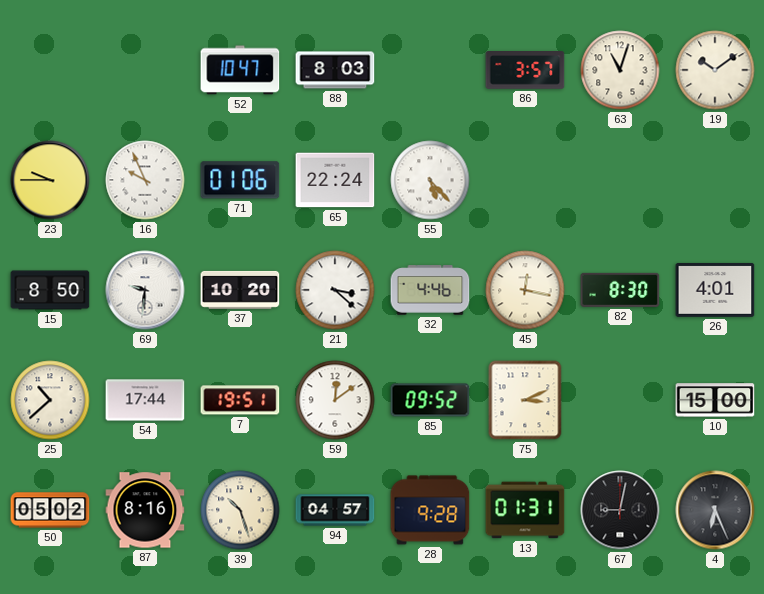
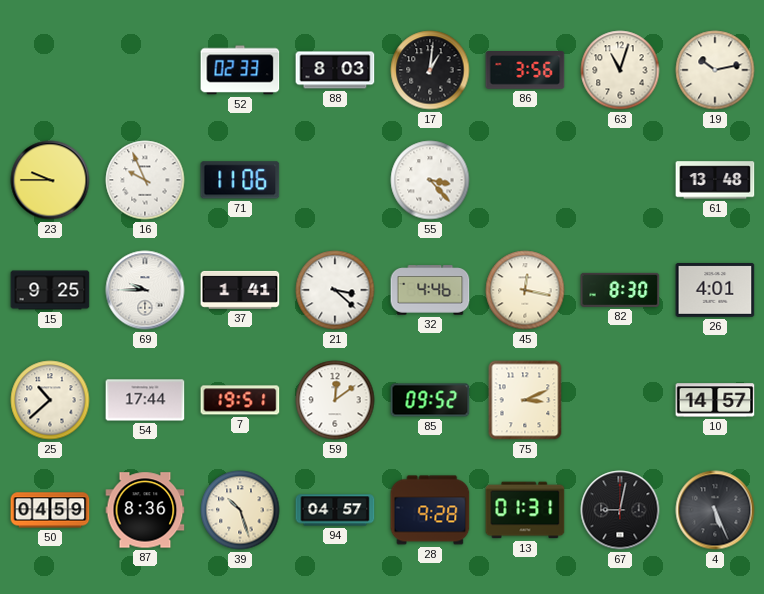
52: 10:47 -> 02:33
17: none -> 1:01
86: 3:57 -> 3:56
19: 10:09 -> 10:13
71: 01:06 -> 11:06
65: 22:24 -> none
55: 5:23 -> 3:23
61: none -> 13:48
15: 8:50 -> 9:25
69: 9:31 -> 9:45
37: 10:20 -> 1:41
10: 15:00 -> 14:57
50: 05:02 -> 04:59
87: 8:16 -> 8:36
4: 6:26 -> 5:26
